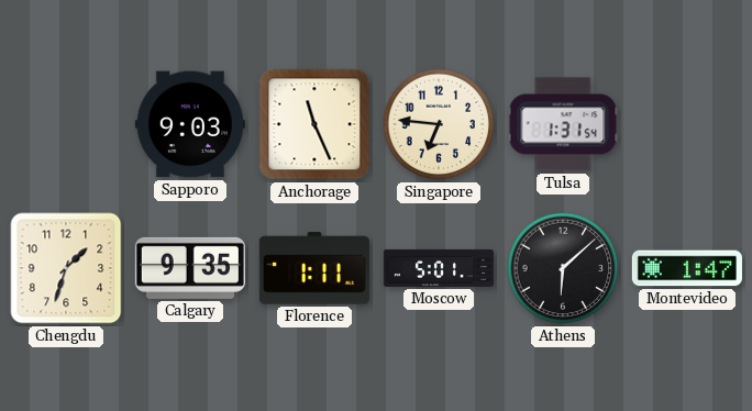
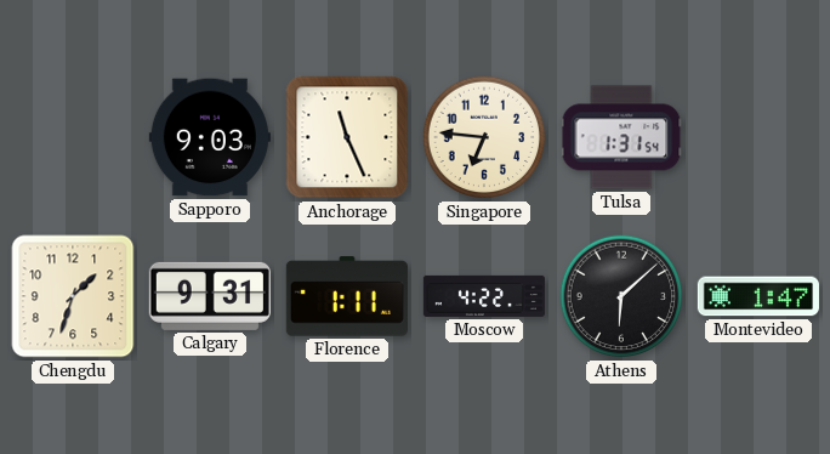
Calgary: 9:35 -> 9:31
Moscow: 5:01 -> 4:22
